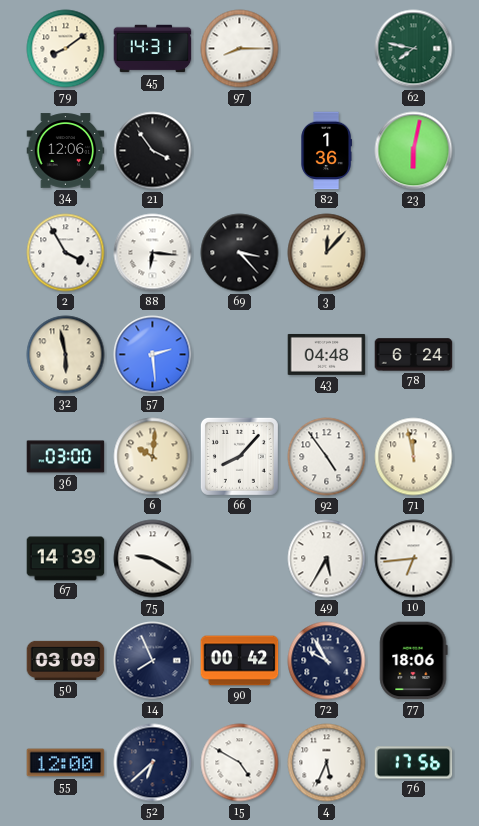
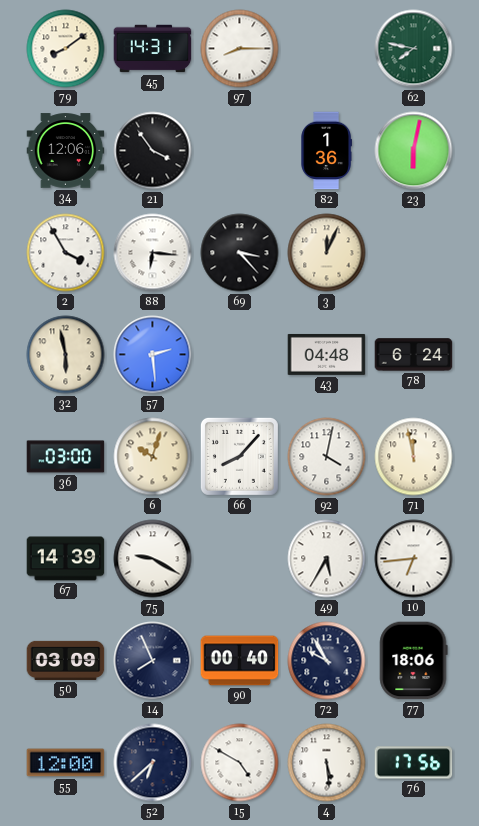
3: 12:07 -> 12:04
6: 10:01 -> 10:03
92: 4:54 -> 4:02
90: 00:42 -> 00:40
4: 5:34 -> 5:29
